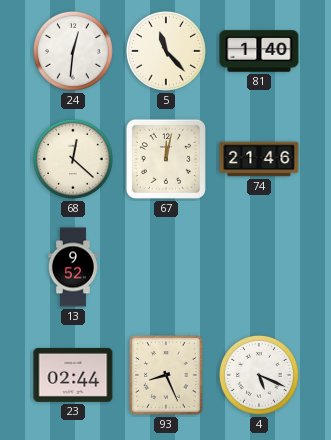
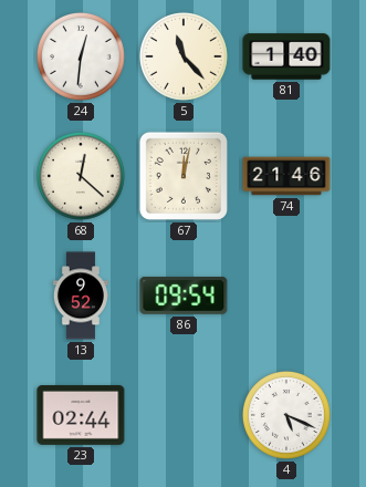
86: none -> 09:54
93: 8:26 -> none
